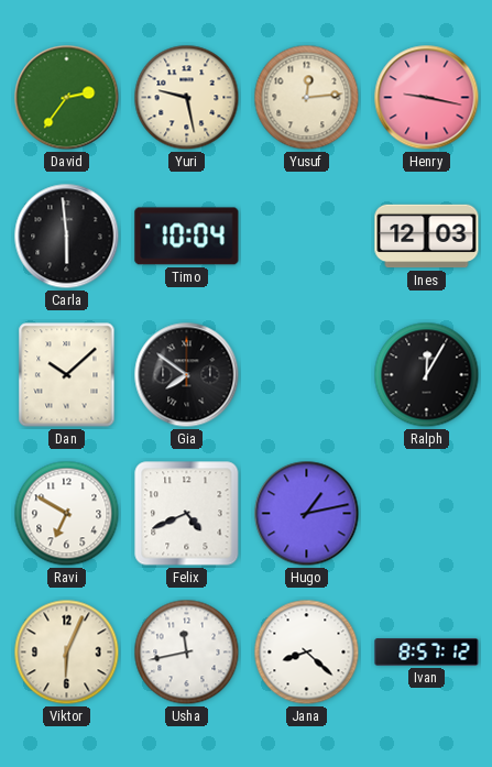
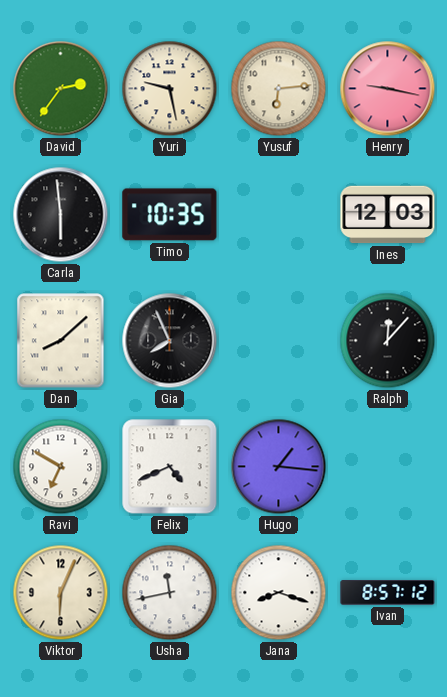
Yusuf: 12:14 -> 6:14
Timo: 10:04 -> 10:35
Dan: 10:08 -> 8:08
Gia: 7:51 -> 7:56
Ralph: 12:05 -> 12:07
Hugo: 1:13 -> 1:16
Jana: 8:22 -> 8:18
